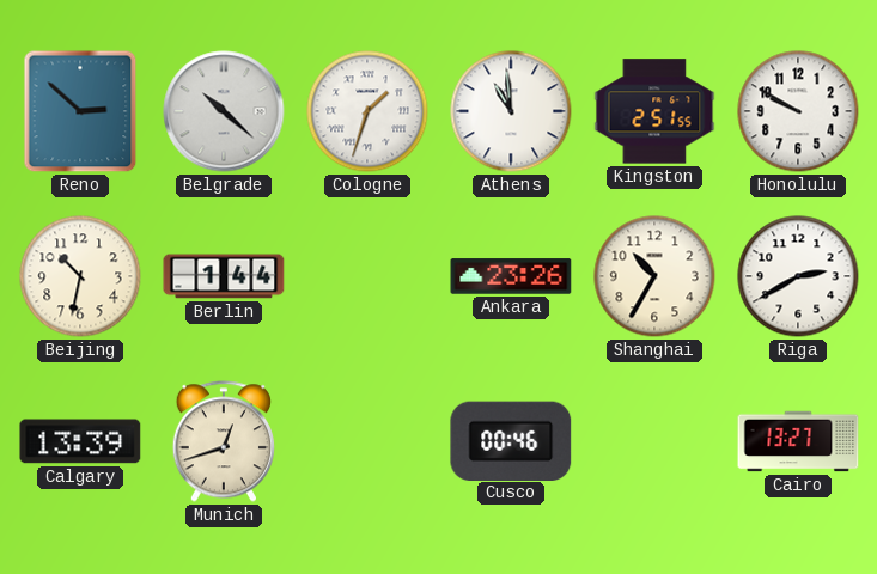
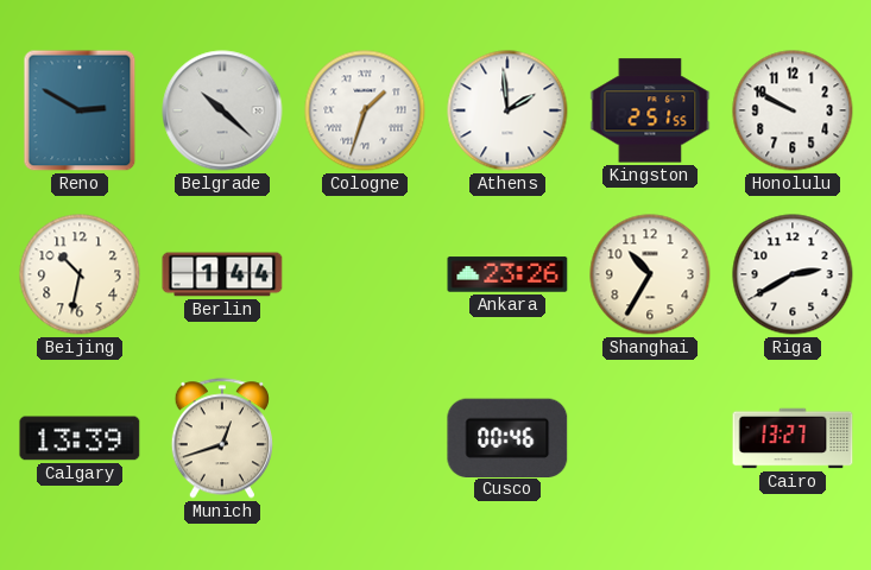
Reno: 2:52 -> 2:50
Athens: 10:59 -> 1:59
